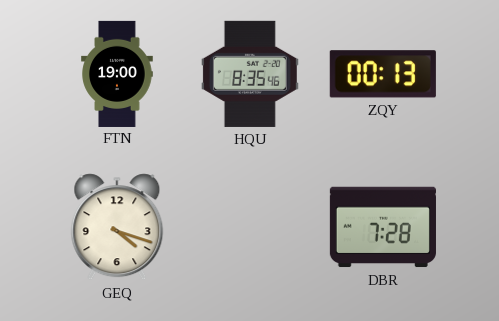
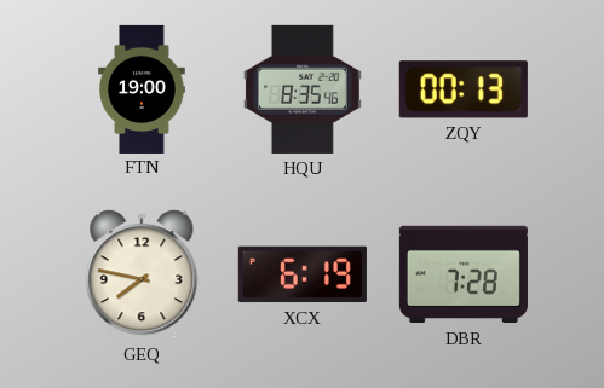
GEQ: 4:18 -> 7:47
XCX: none -> 6:19
